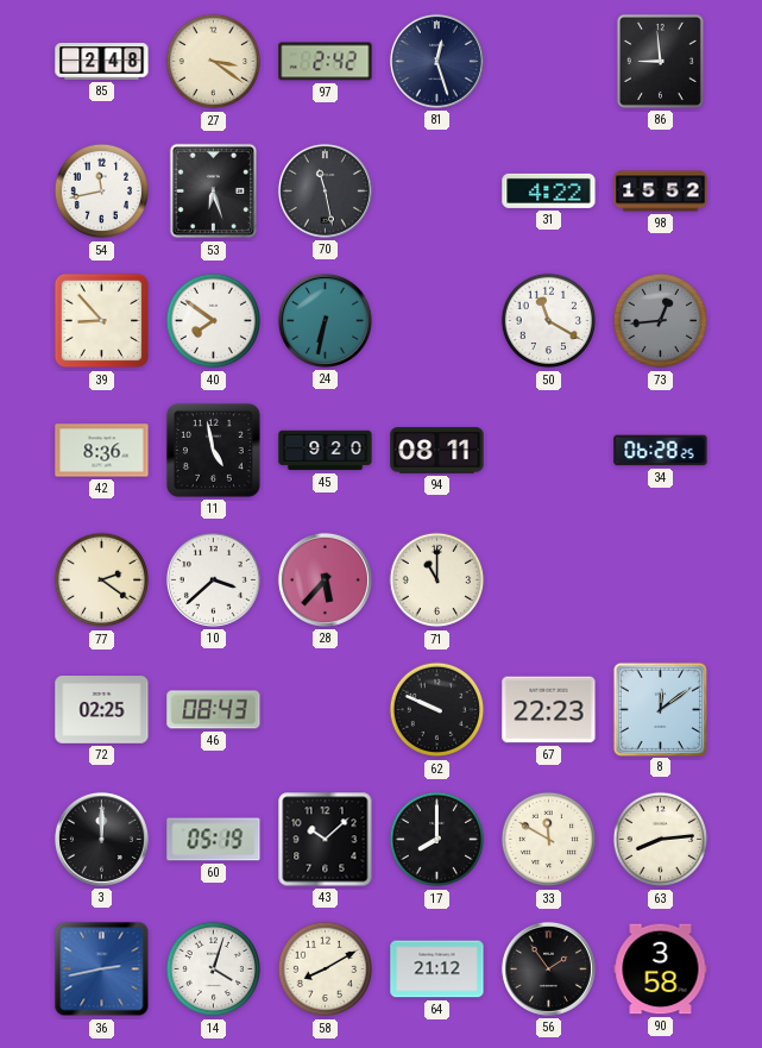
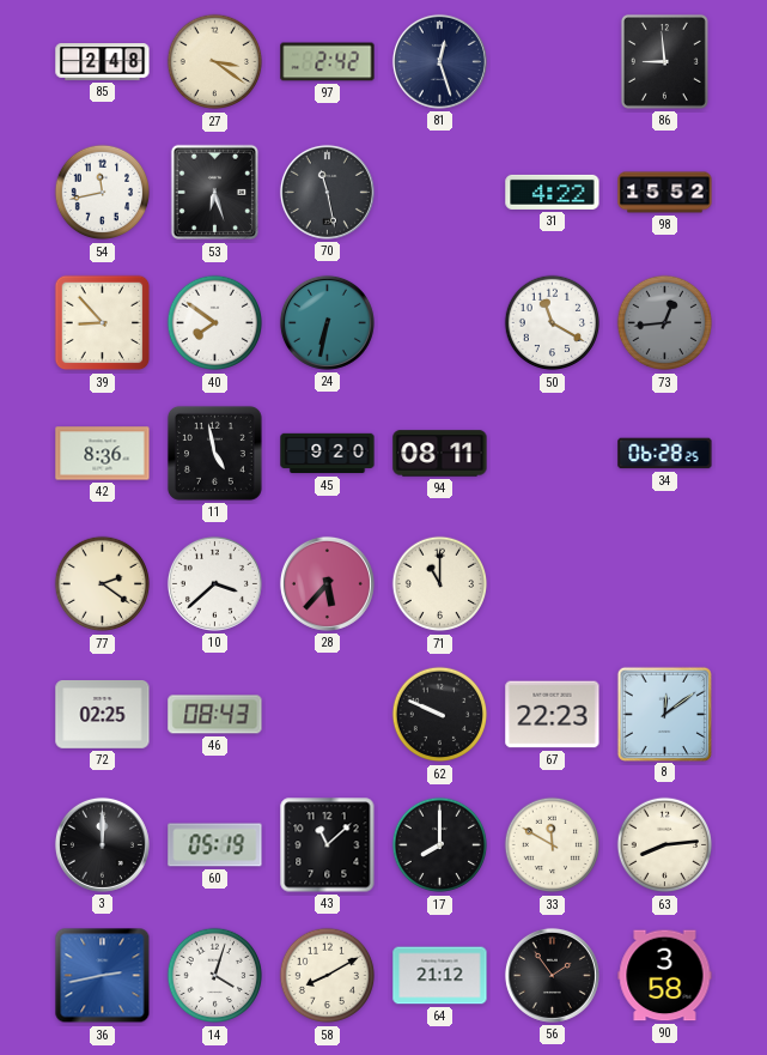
43: 10:08 -> 11:08
